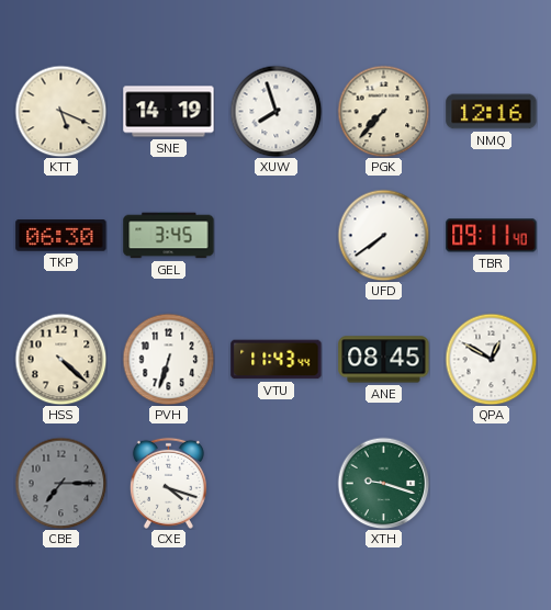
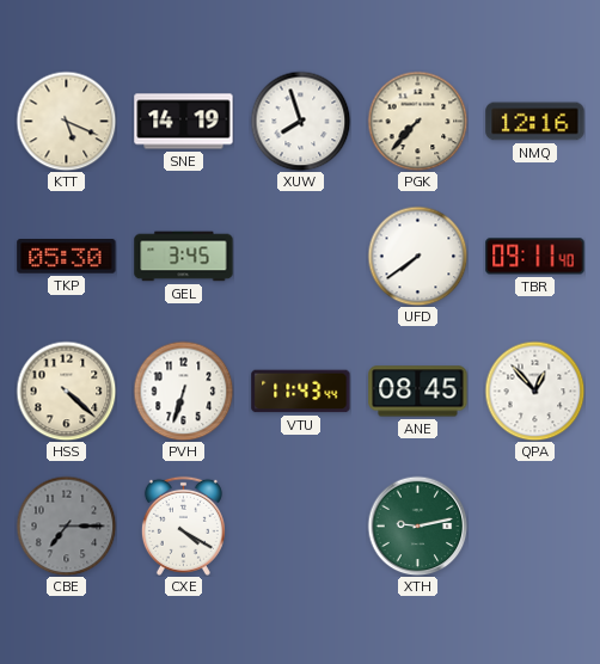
TKP: 06:30 -> 05:30
QPA: 12:50 -> 12:53
CXE: 4:18 -> 4:20
XTH: 9:18 -> 9:13
